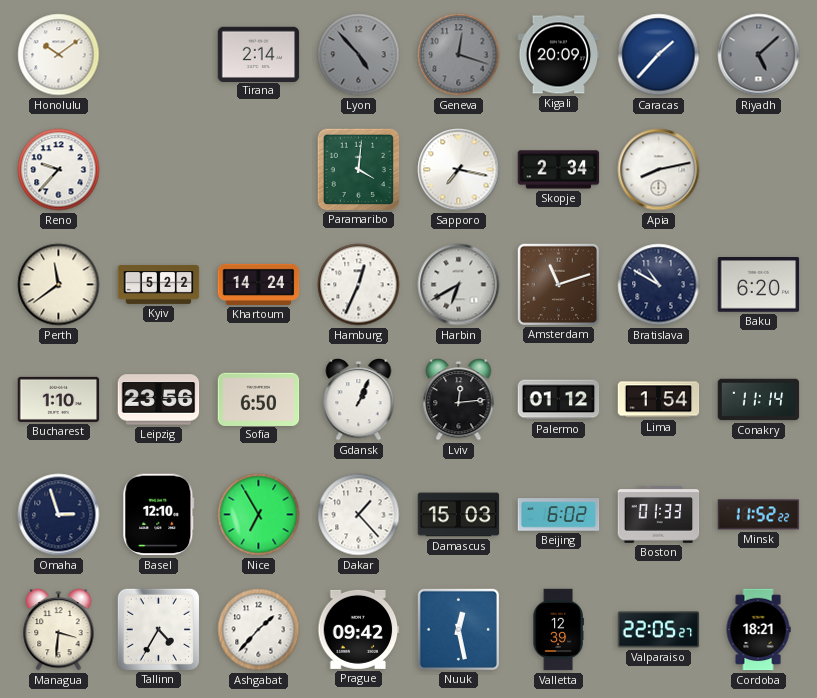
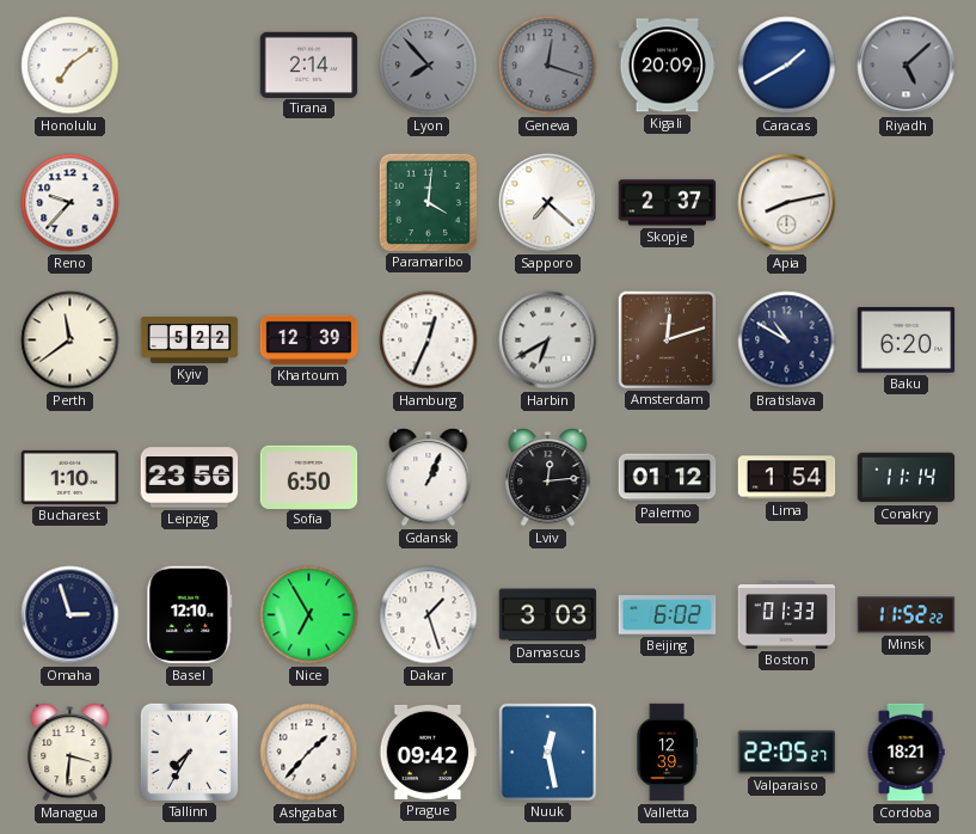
Honolulu: 10:09 -> 7:09
Lyon: 4:53 -> 7:53
Caracas: 1:37 -> 1:40
Sapporo: 7:17 -> 7:22
Skopje: 2:34 -> 2:37
Khartoum: 14:24 -> 12:39
Amsterdam: 11:12 -> 12:12
Dakar: 1:23 -> 1:27
Damascus: 15:03 -> 3:03
Tallinn: 4:35 -> 7:35
